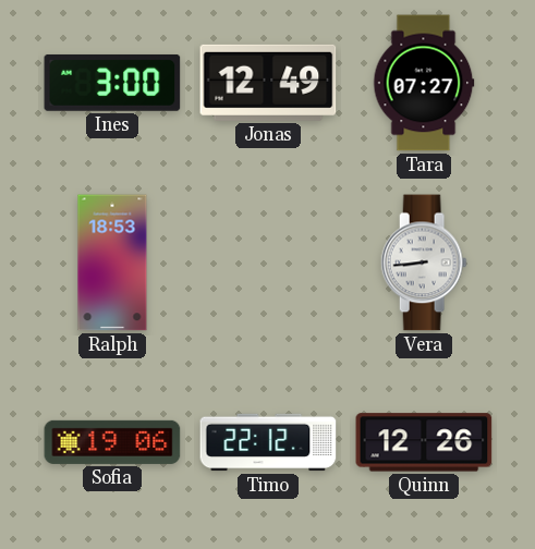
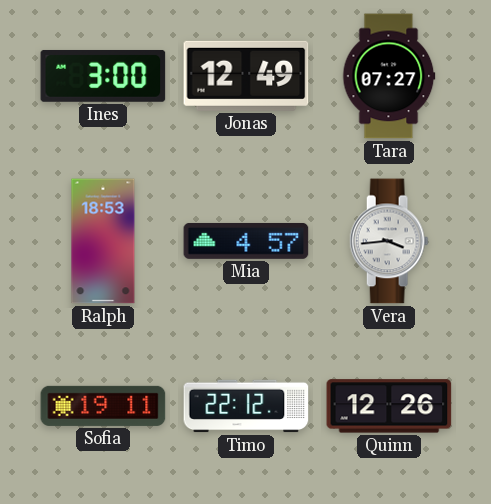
Mia: none -> 4:57
Vera: 8:44 -> 3:44
Sofia: 19:06 -> 19:11
